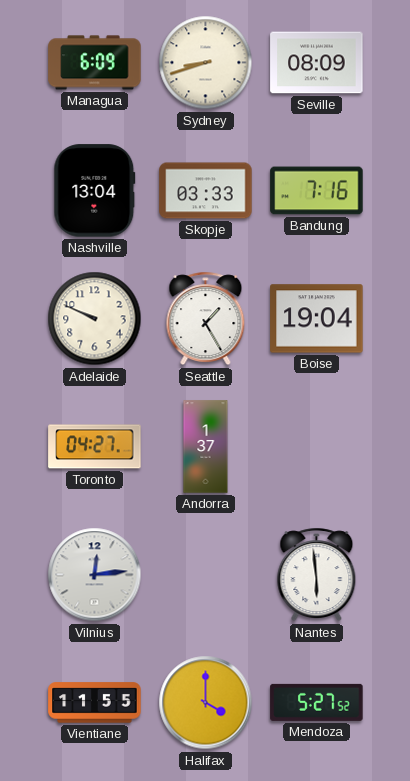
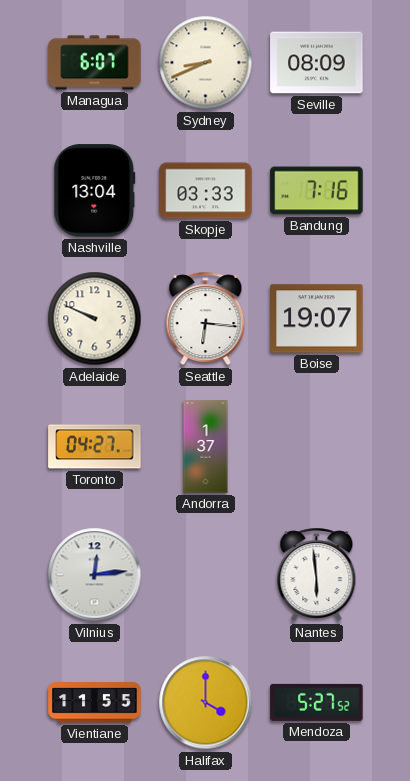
Managua: 6:09 -> 6:07
Sydney: 8:42 -> 8:41
Seattle: 1:25 -> 6:16
Boise: 19:04 -> 19:07
